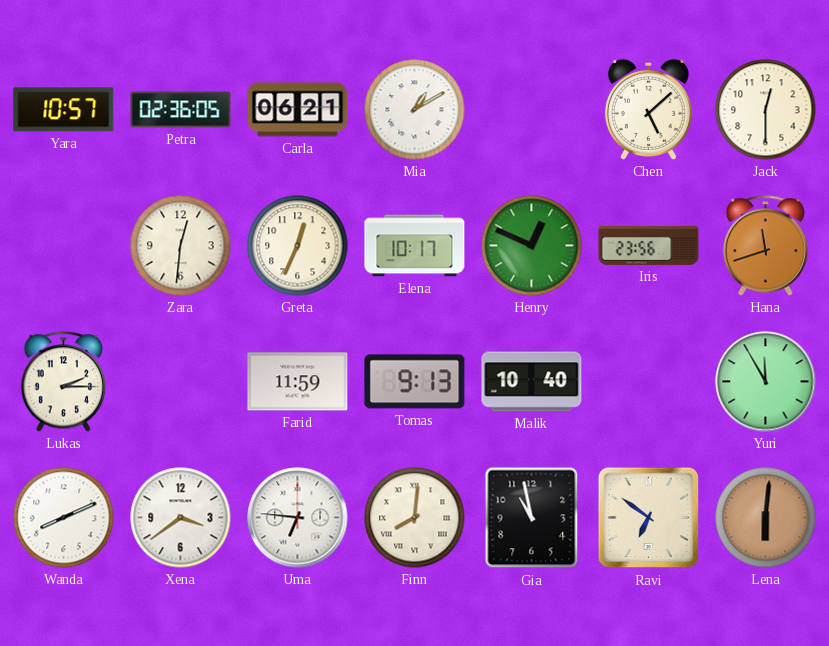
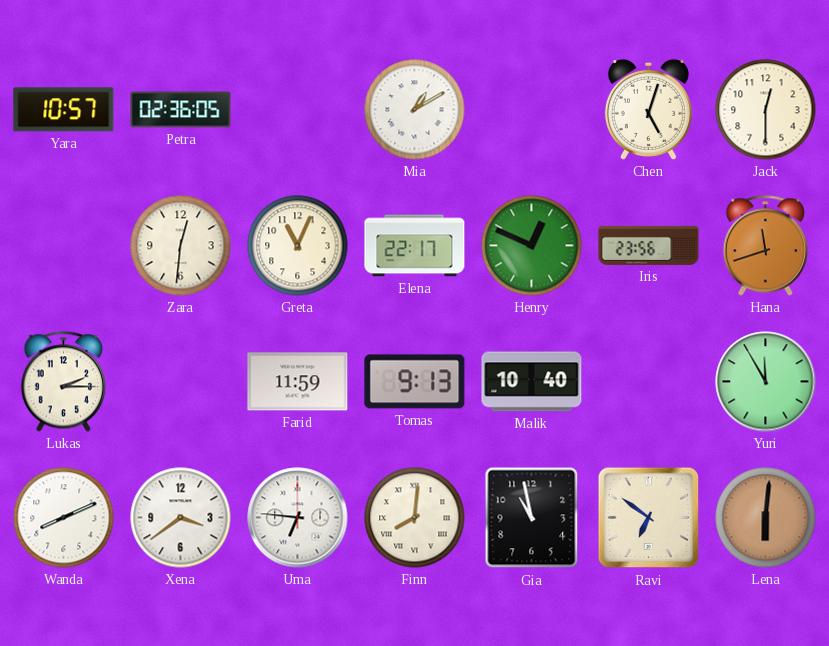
Carla: 06:21 -> none
Chen: 5:08 -> 5:03
Greta: 12:34 -> 11:04
Elena: 10:17 -> 22:17
